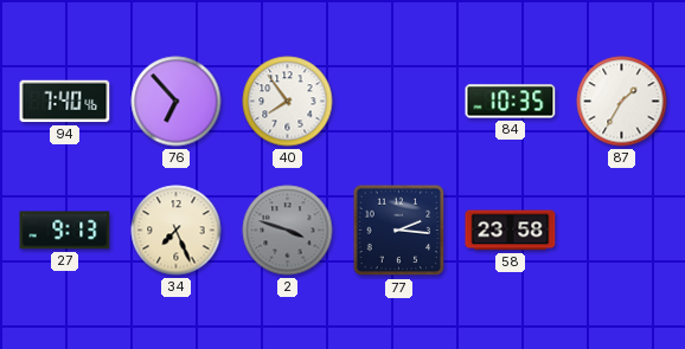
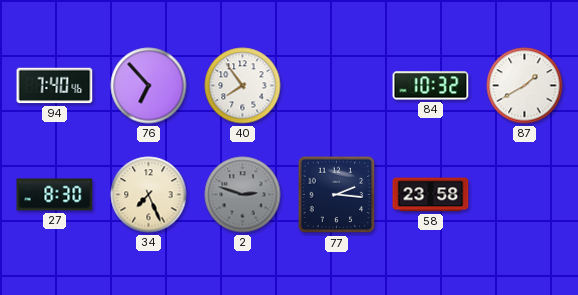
84: 10:35 -> 10:32
87: 1:35 -> 1:40
27: 9:13 -> 8:30
2: 3:48 -> 2:48
